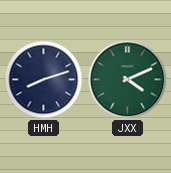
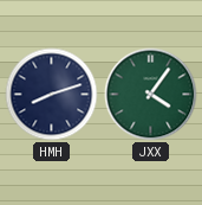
JXX: 4:11 -> 4:06
